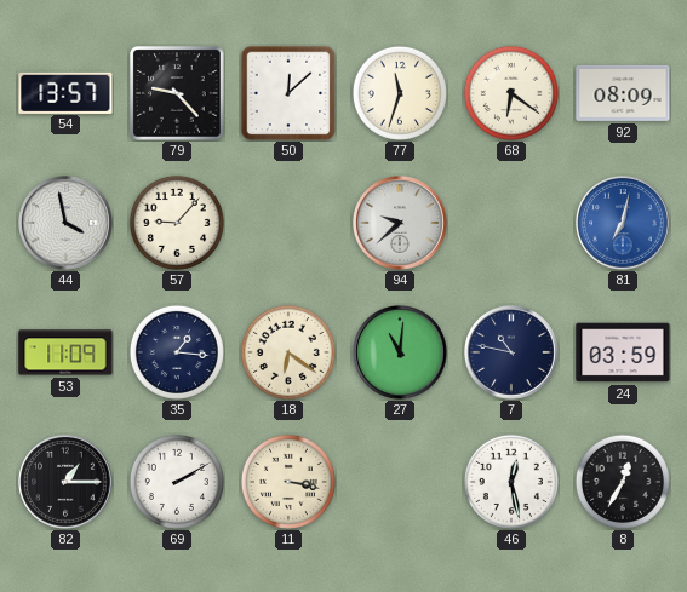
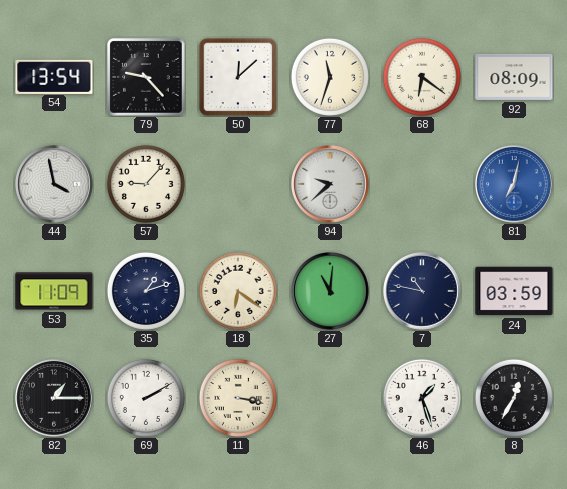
54: 13:57 -> 13:54
35: 1:16 -> 1:12
46: 12:28 -> 1:27
